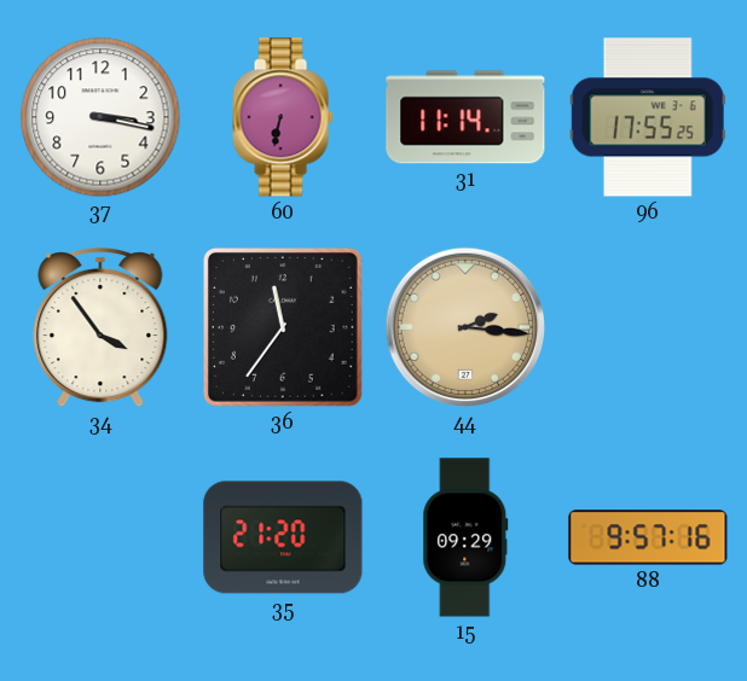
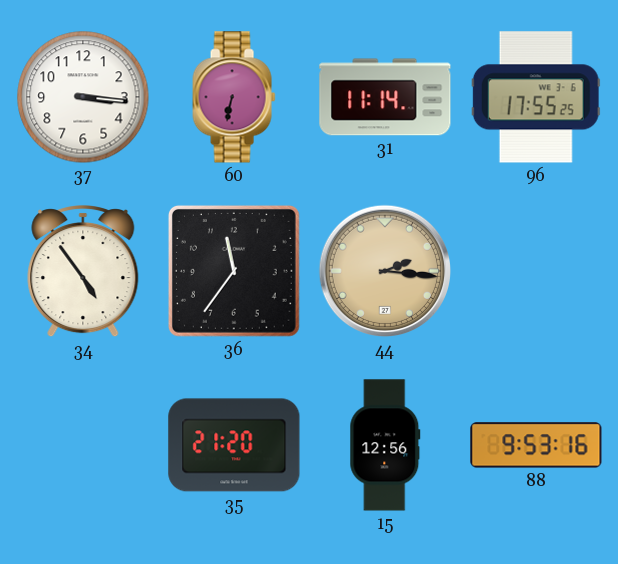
37: 3:17 -> 3:16
34: 3:54 -> 4:54
15: 09:29 -> 12:56
88: 9:57 -> 9:53
